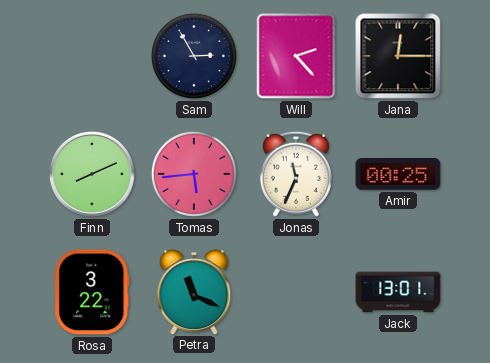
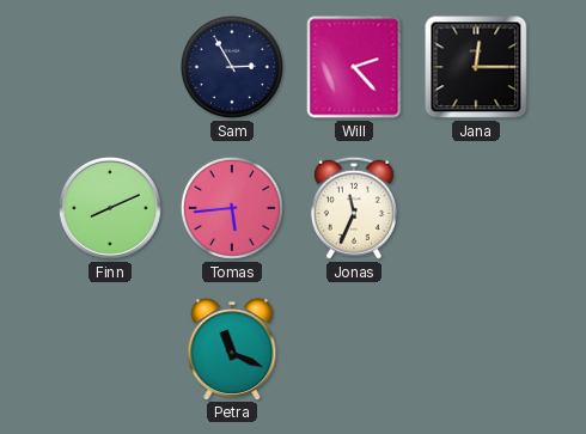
Amir: 00:25 -> none
Rosa: 3:22 -> none
Jack: 13:01 -> none
